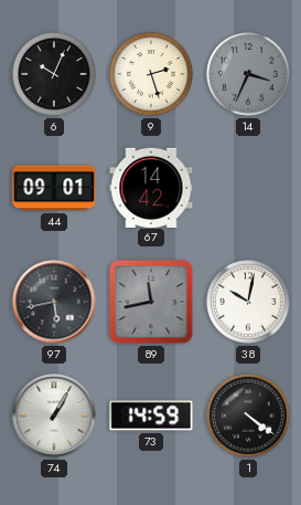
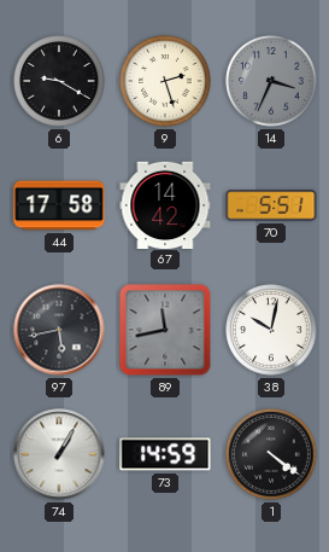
6: 10:04 -> 9:20
44: 09:01 -> 17:58
70: none -> 5:51
